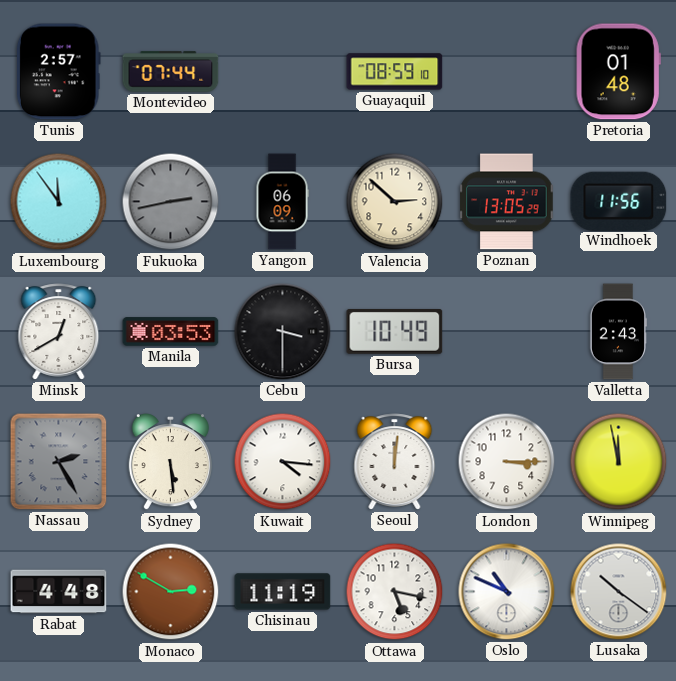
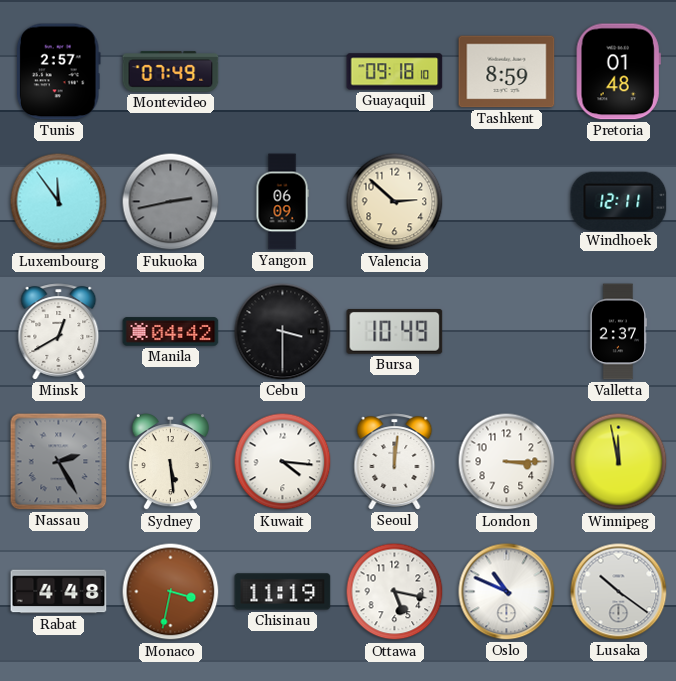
Montevideo: 07:44 -> 07:49
Guayaquil: 08:59 -> 09:18
Tashkent: none -> 8:59
Poznan: 13:05 -> none
Windhoek: 11:56 -> 12:11
Manila: 03:53 -> 04:42
Valletta: 2:43 -> 2:37
Monaco: 2:50 -> 3:32
